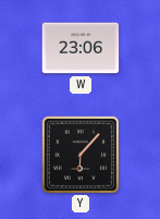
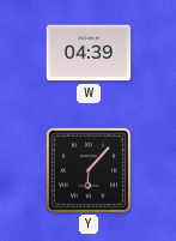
W: 23:06 -> 04:39
